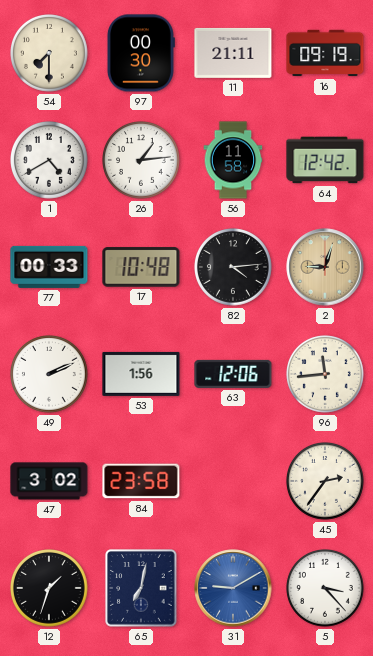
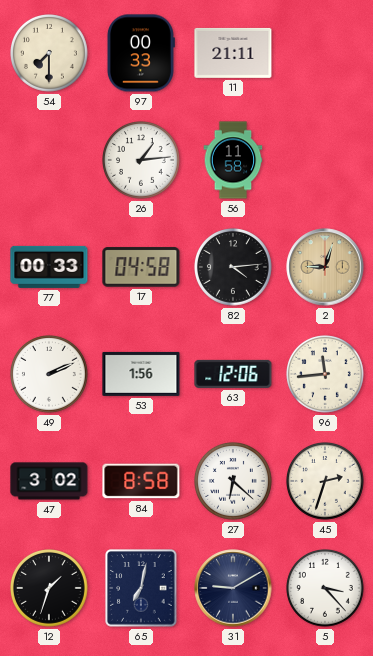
97: 00:30 -> 00:33
16: 09:19 -> none
1: 4:40 -> none
64: 12:42 -> none
17: 10:48 -> 04:58
84: 23:58 -> 8:58
27: none -> 6:22
45: 2:36 -> 2:33
31 dial: blue -> navy
